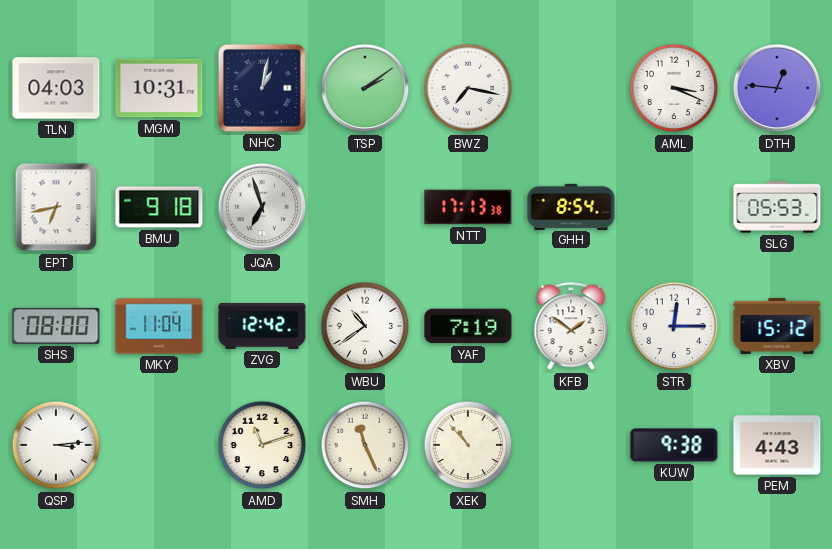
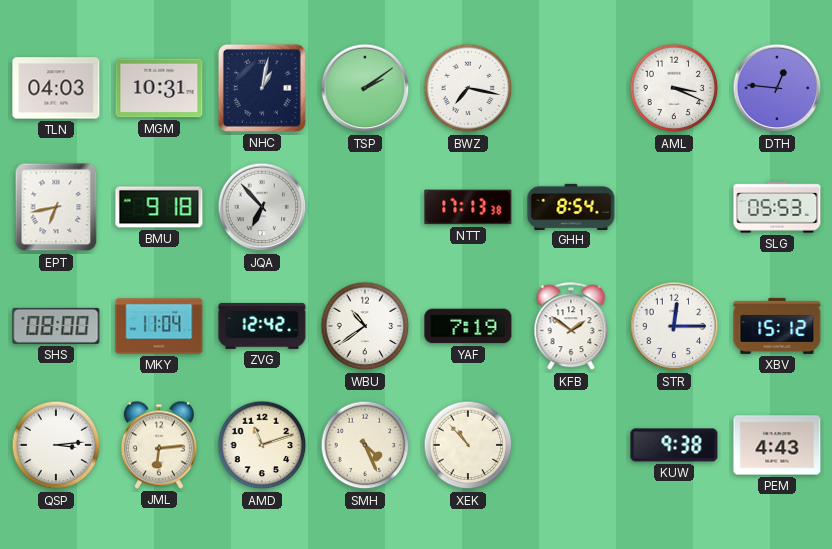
JQA: 6:57 -> 6:53
JML: none -> 6:14
SMH: 11:26 -> 4:26
